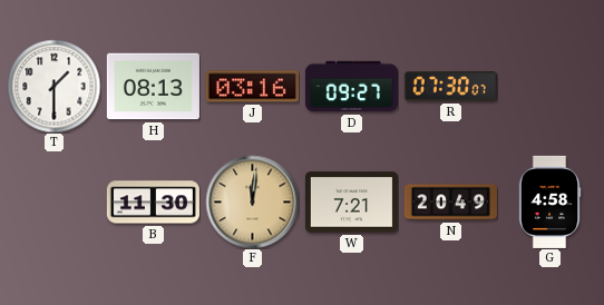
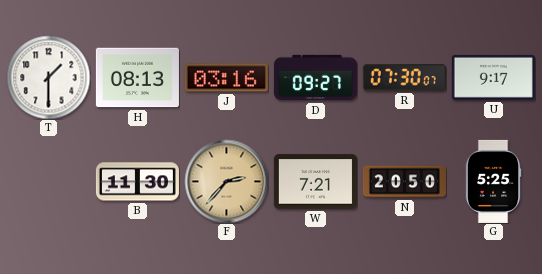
U: none -> 9:17
F: 12:01 -> 2:37
N: 20:49 -> 20:50
G: 4:58 -> 5:25
